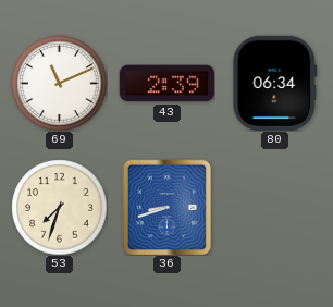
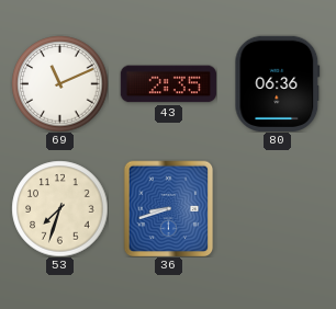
43: 2:39 -> 2:35
80: 06:34 -> 06:36
